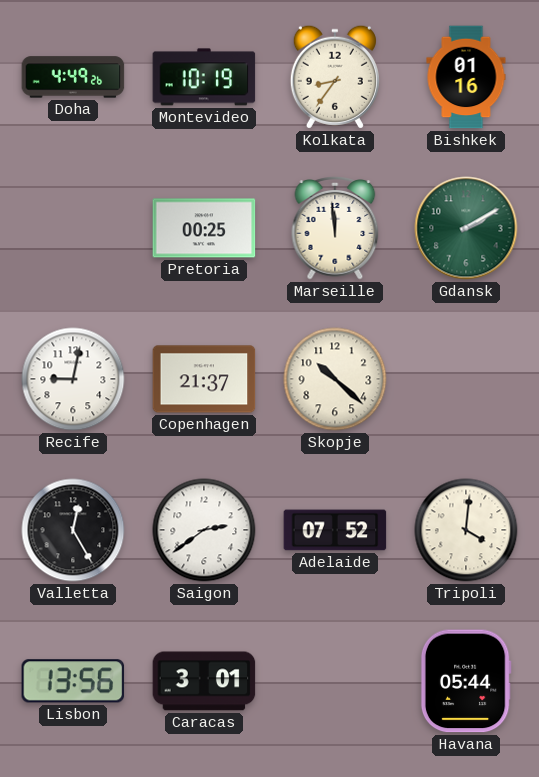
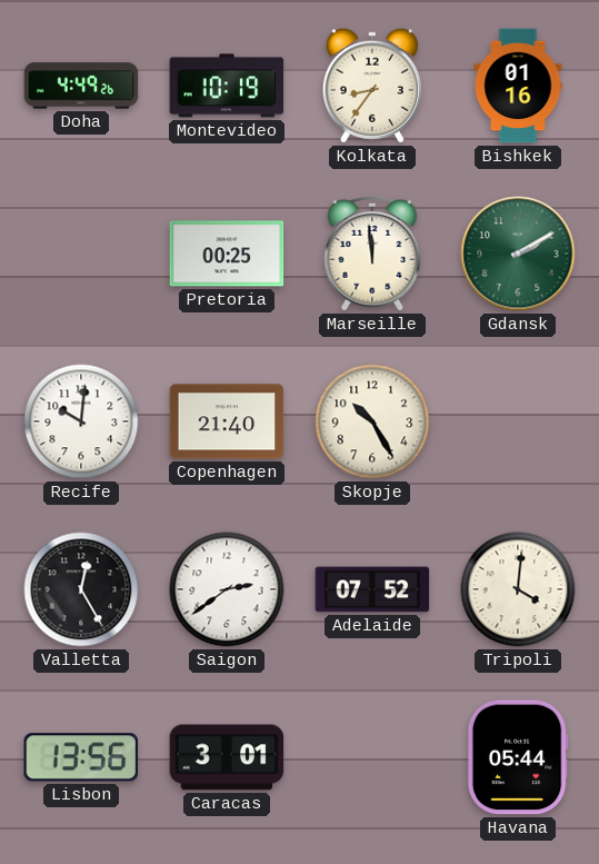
Recife: 9:02 -> 10:01
Copenhagen: 21:37 -> 21:40
Skopje: 10:22 -> 10:25
